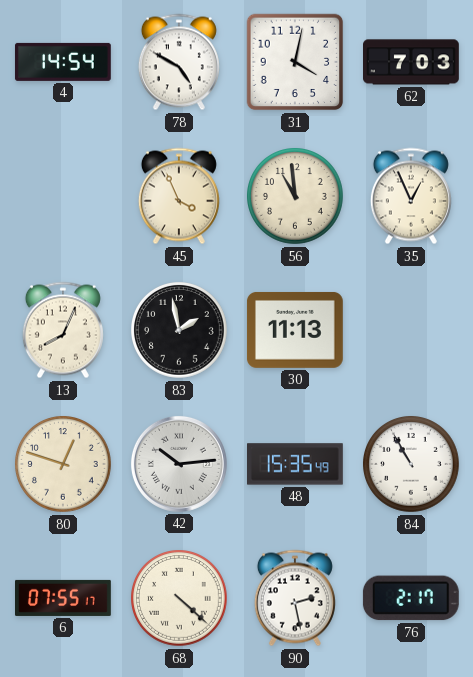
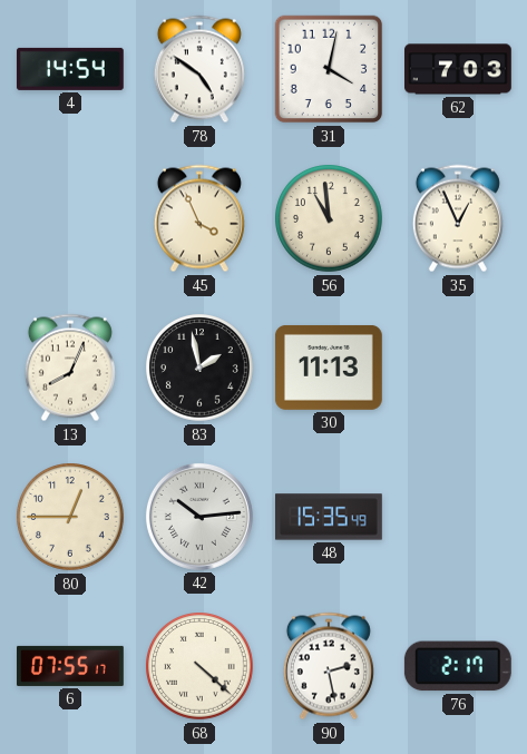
78: 4:50 -> 4:51
80: 12:48 -> 12:45
84: 10:55 -> none
